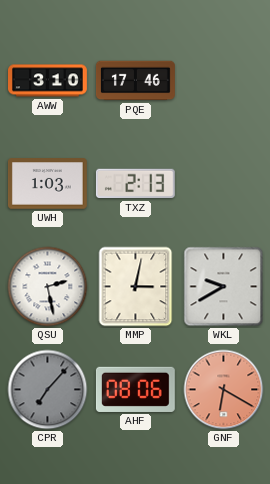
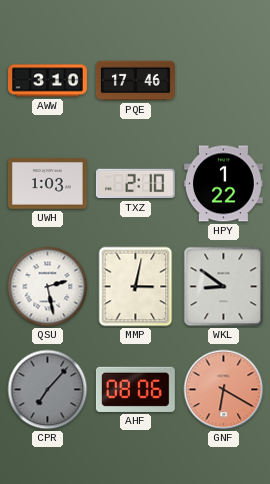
TXZ: 2:13 -> 2:10
HPY: none -> 1:22
WKL: 9:40 -> 8:51
